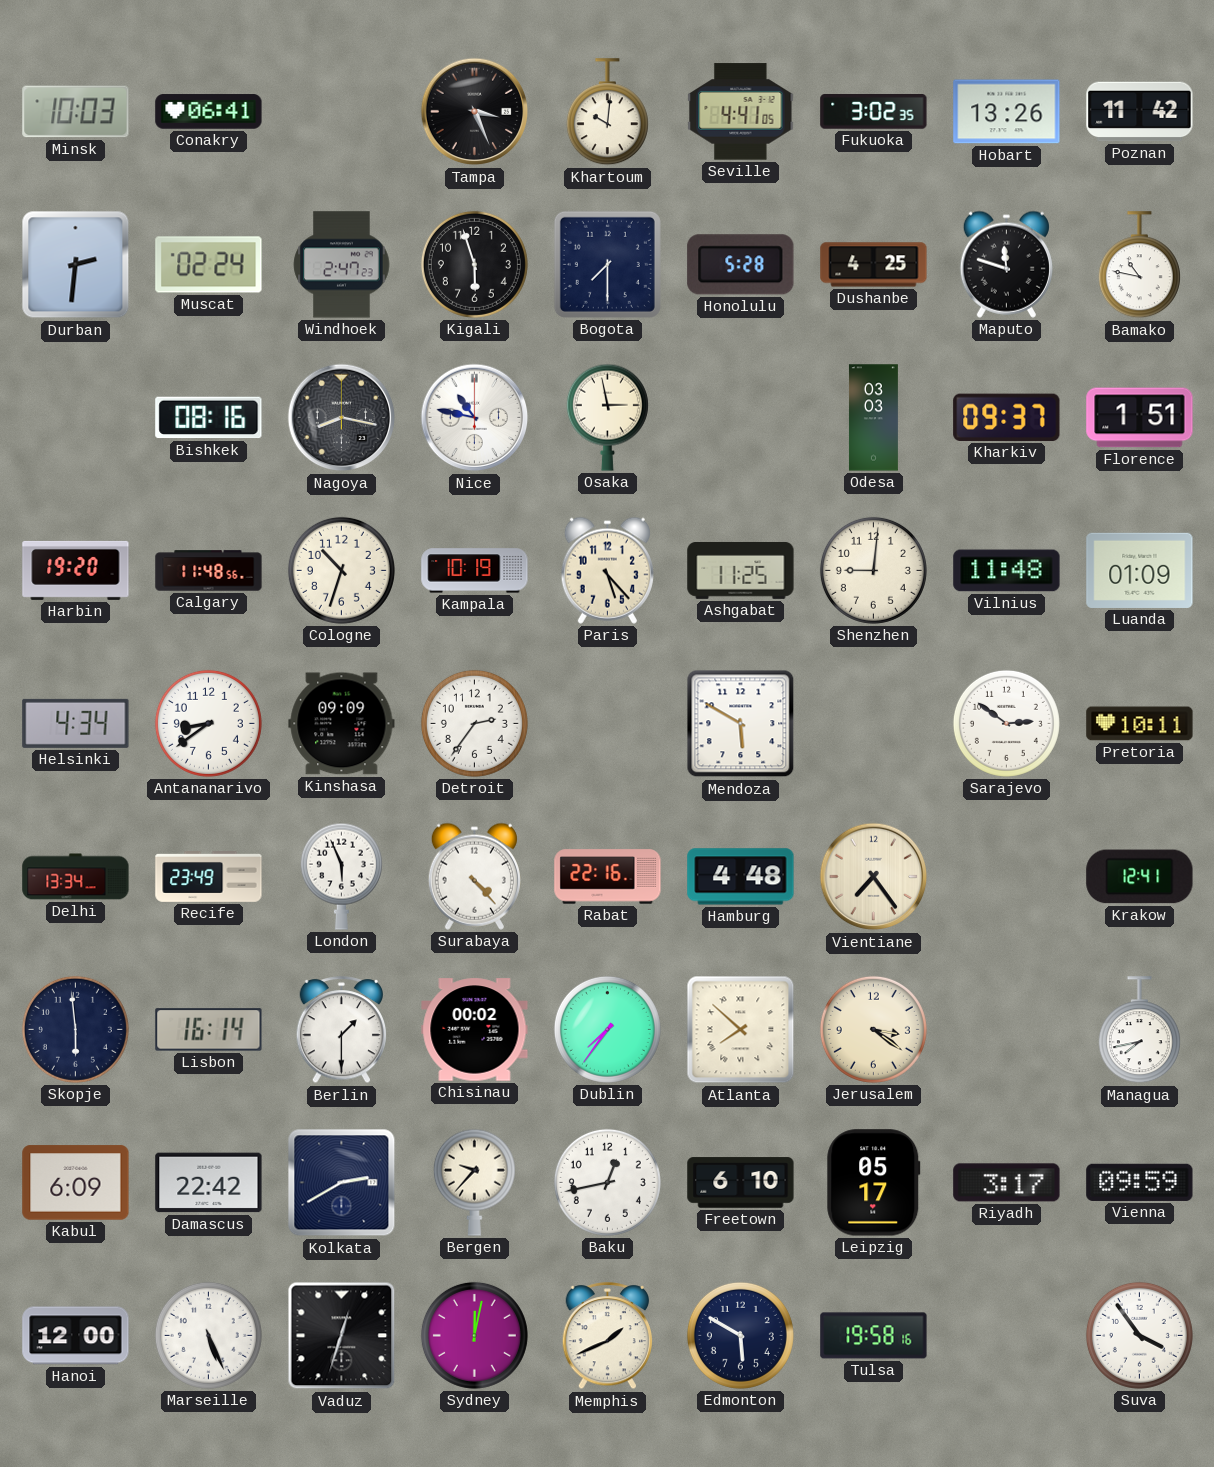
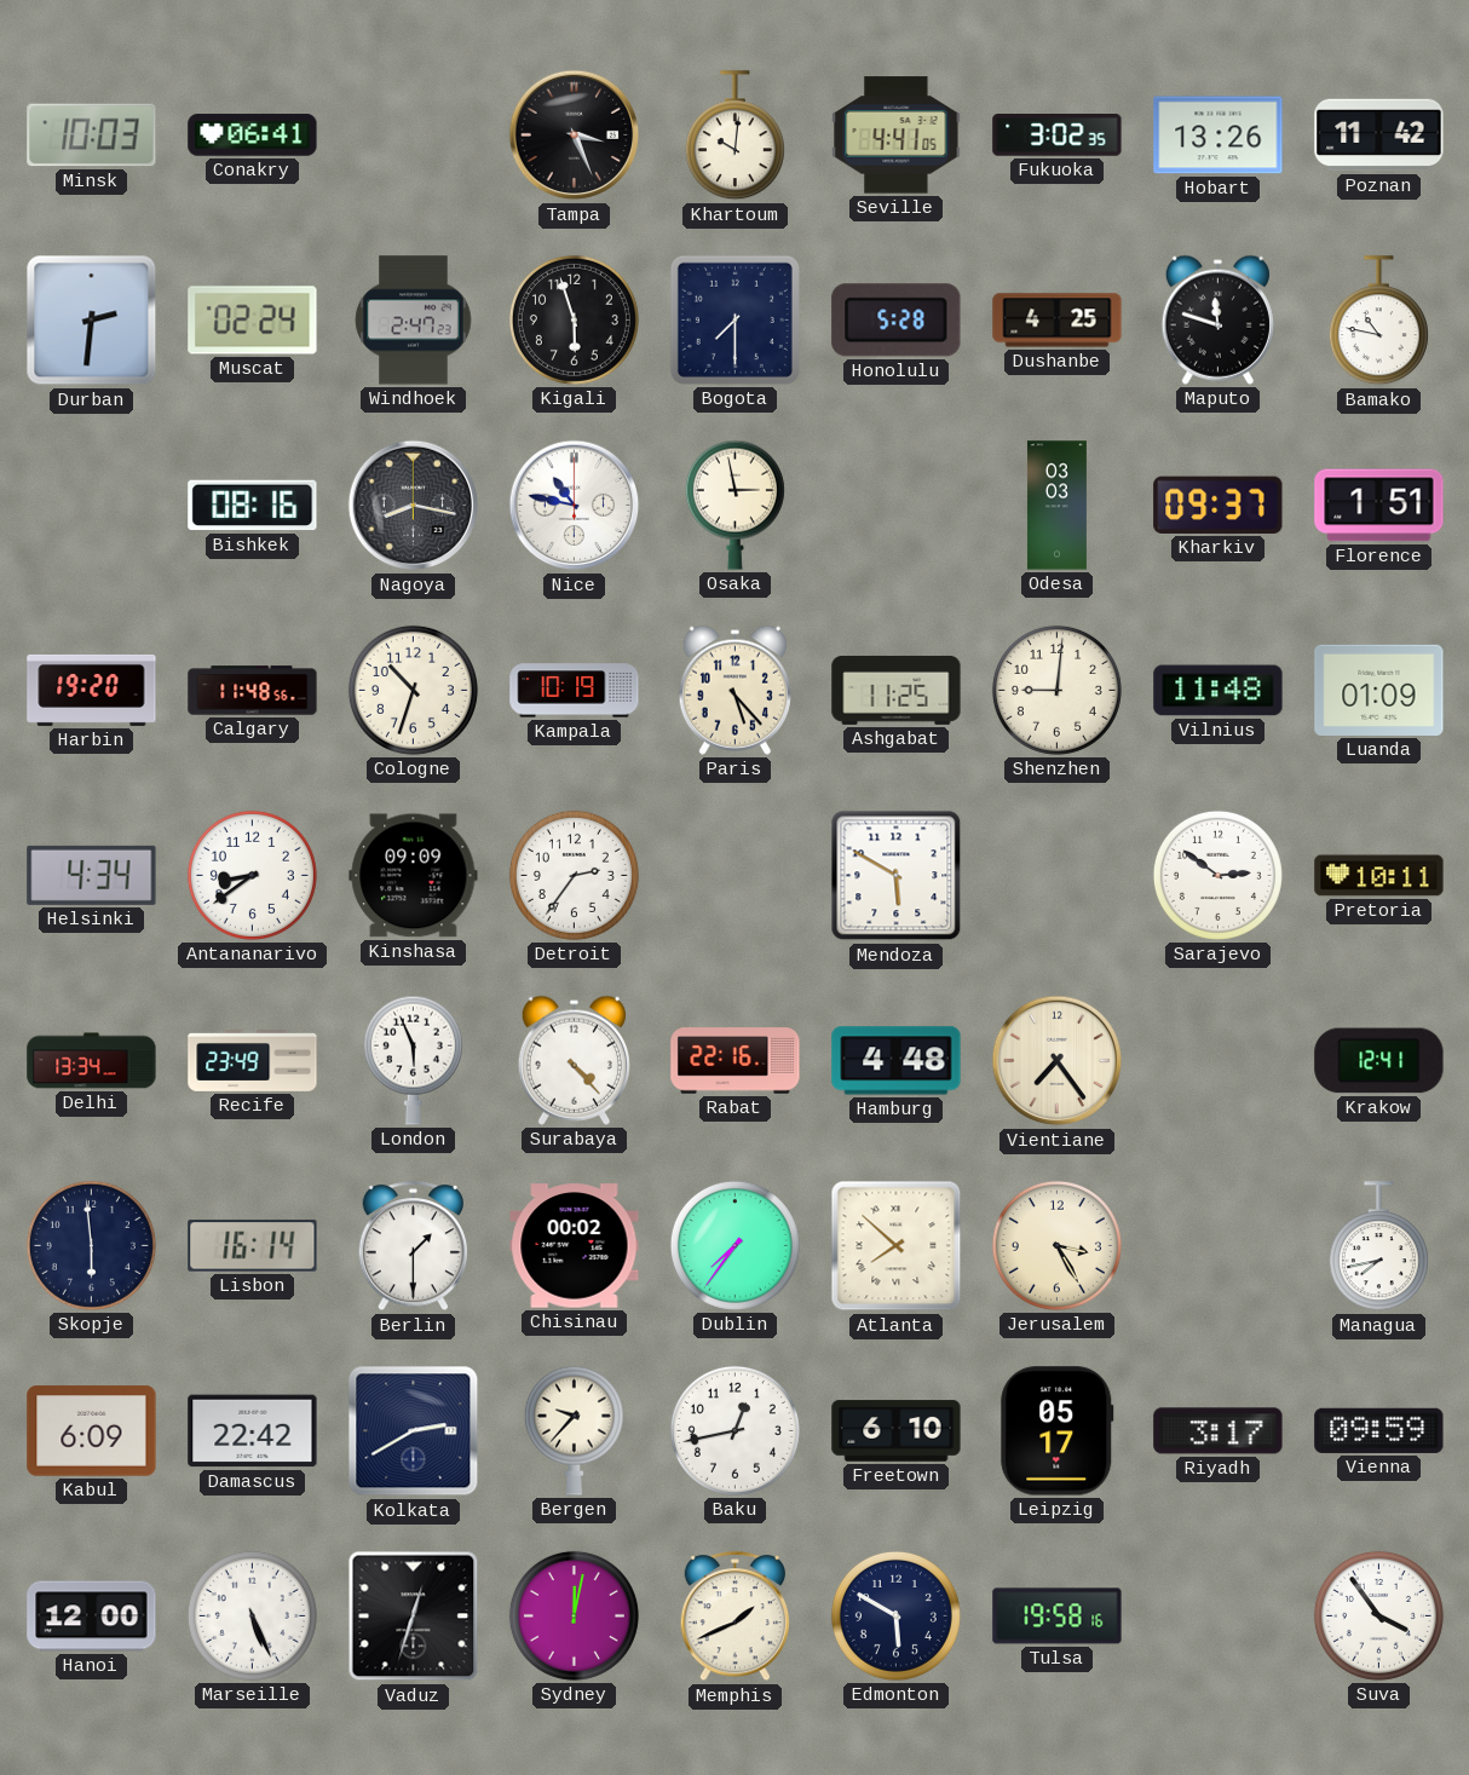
Jerusalem: 3:21 -> 3:25
